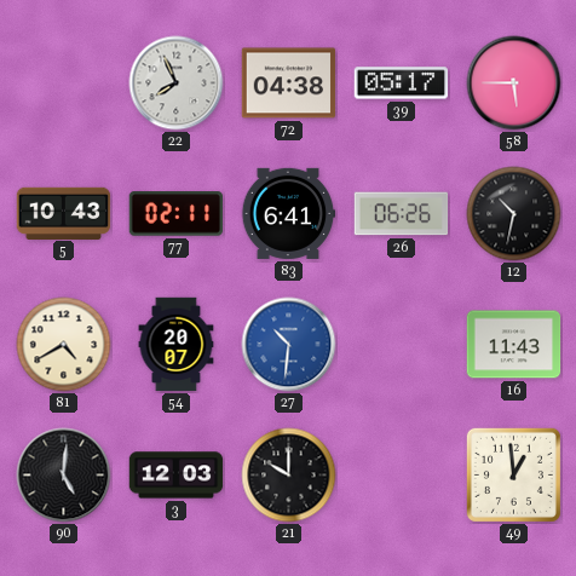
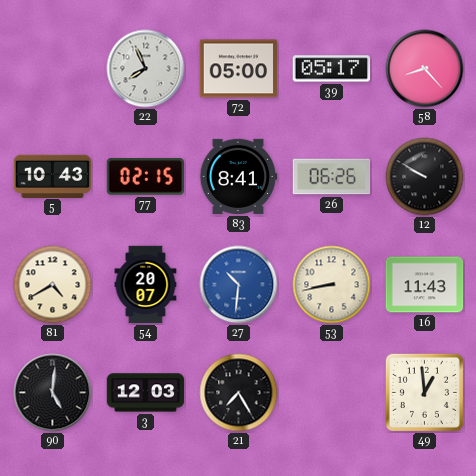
72: 04:38 -> 05:00
58: 5:45 -> 8:23
77: 02:11 -> 02:15
83: 6:41 -> 8:41
12: 10:32 -> 9:50
53: none -> 8:43
21: 10:00 -> 7:25
